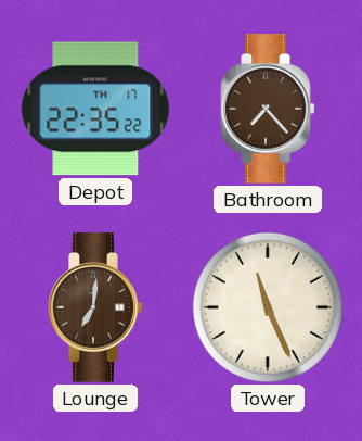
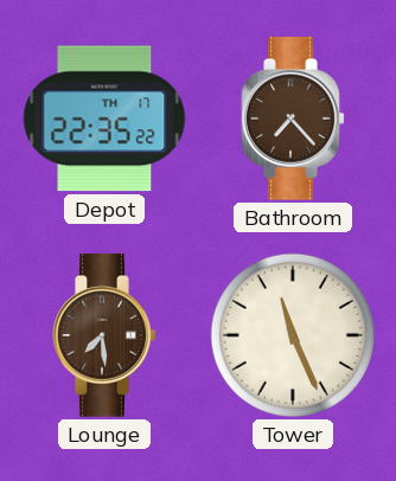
Lounge: 7:01 -> 7:29
